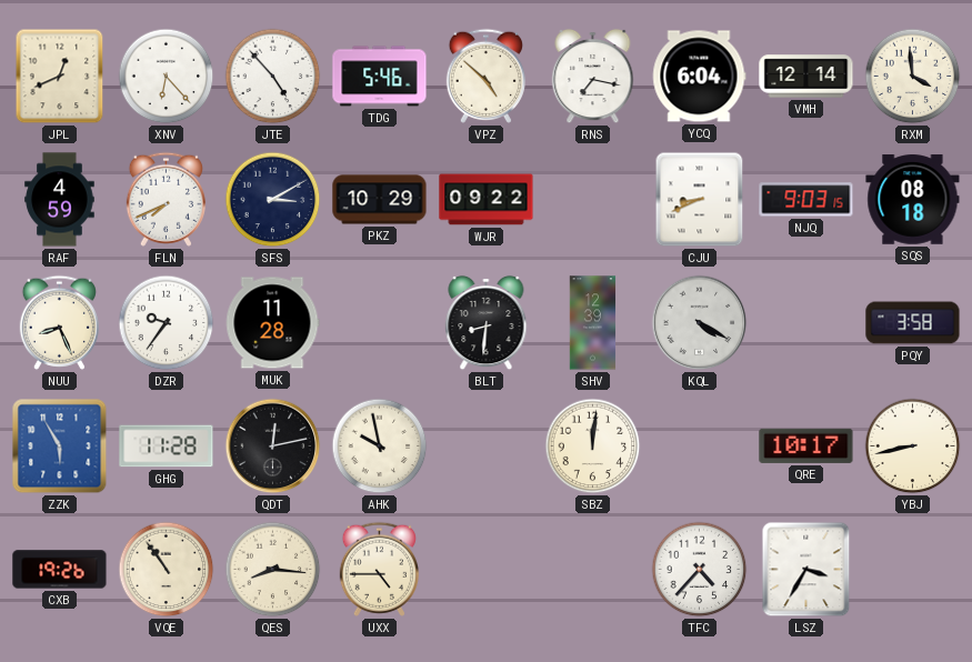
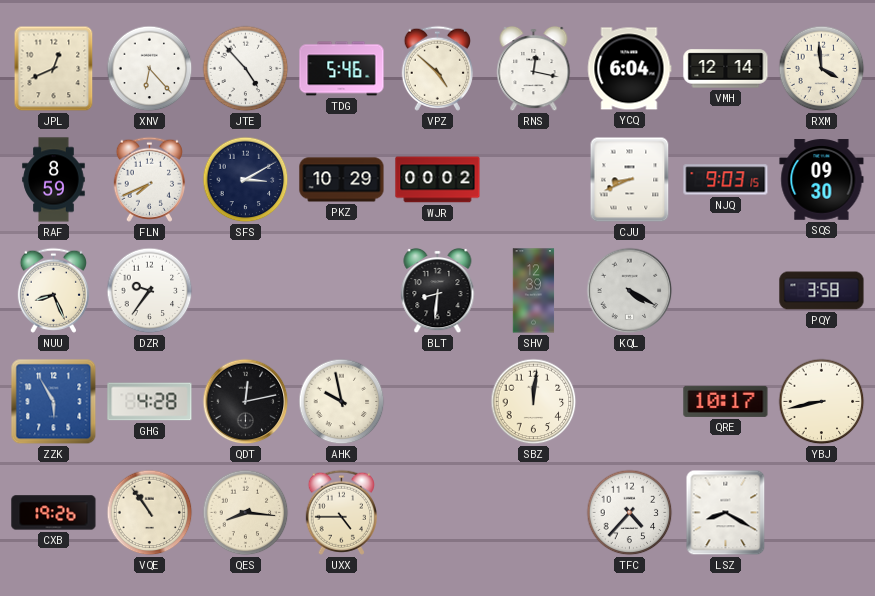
RNS: 7:17 -> 12:17
RAF: 4:59 -> 8:59
WJR: 09:22 -> 00:02
SQS: 08:18 -> 09:30
MUK: 11:28 -> none
GHG: 11:28 -> 4:28
LSZ: 3:35 -> 8:20
